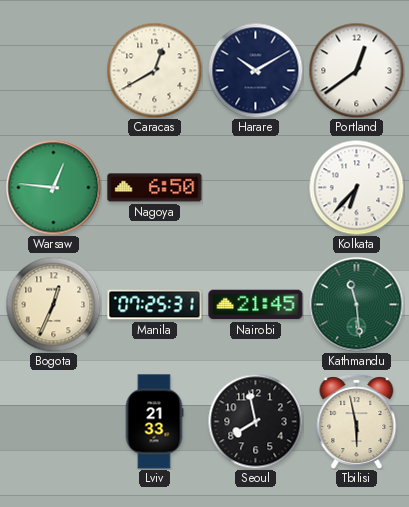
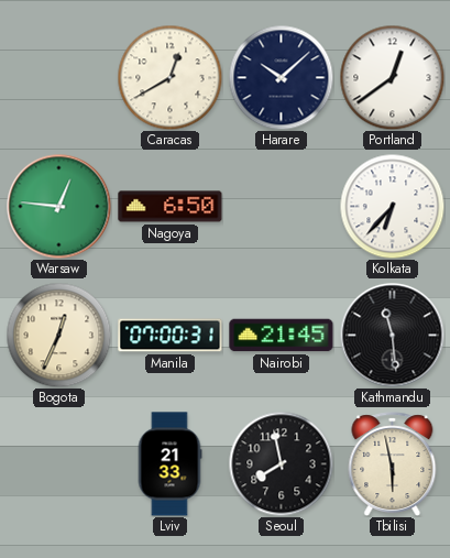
Harare: 10:10 -> 10:08
Manila: 07:25 -> 07:00
Kathmandu dial: green -> black
